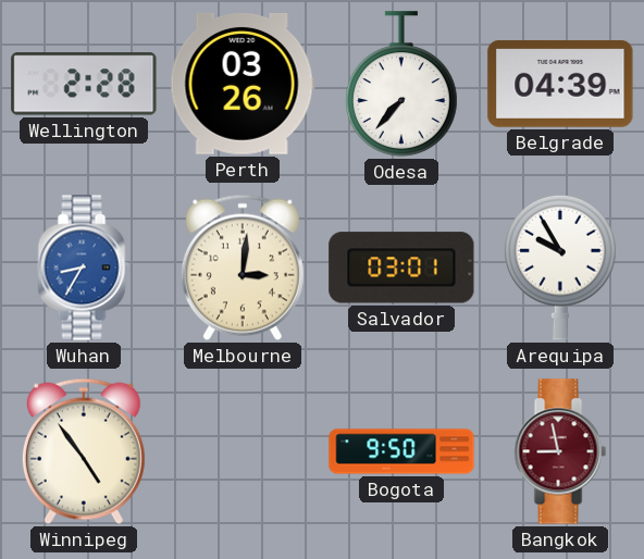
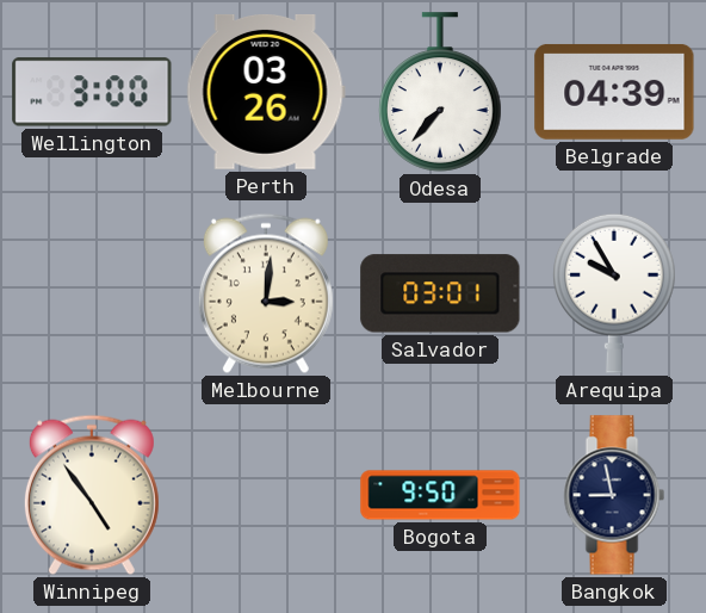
Wellington: 2:28 -> 3:00
Wuhan: 8:35 -> none
Bangkok dial: burgundy -> navy
